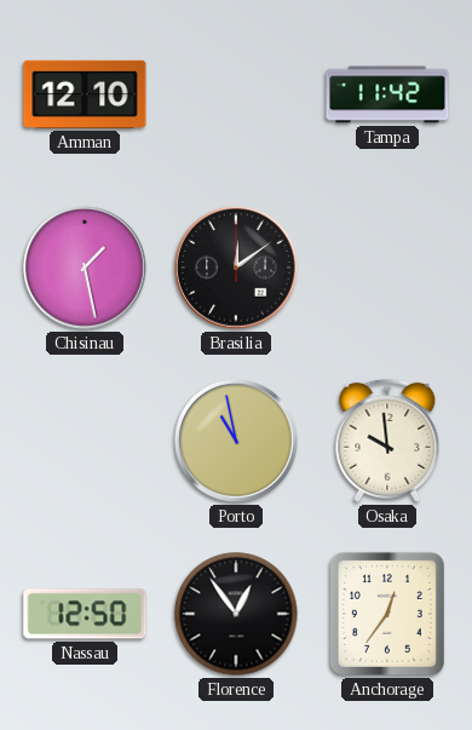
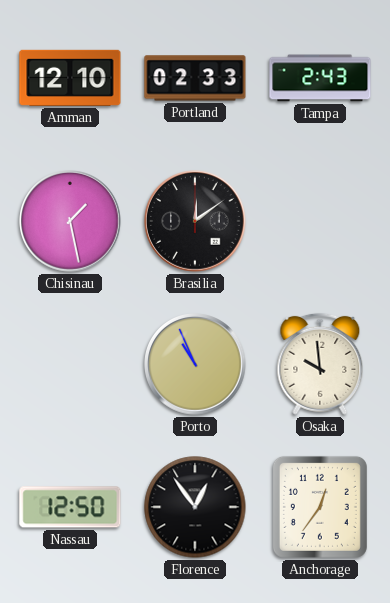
Portland: none -> 02:33
Tampa: 11:42 -> 2:43
Porto: 10:58 -> 10:56
